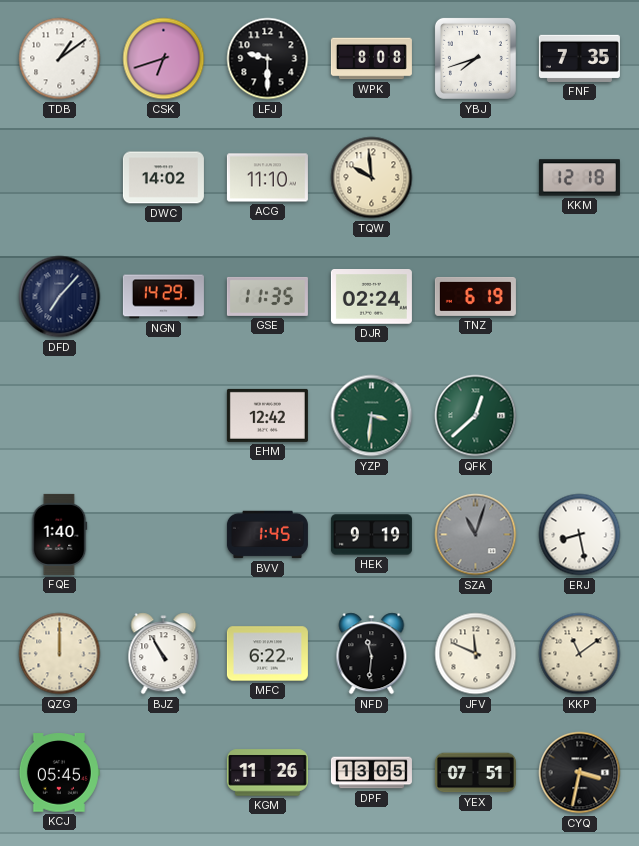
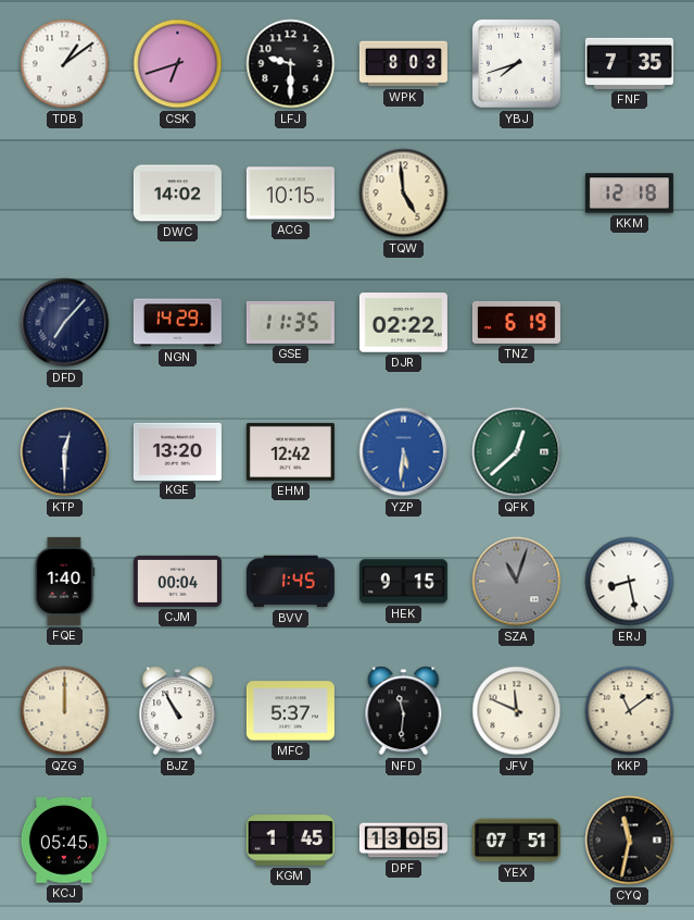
WPK: 8:08 -> 8:03
ACG: 11:10 -> 10:15
TQW: 9:59 -> 4:59
DJR: 02:24 -> 02:22
KTP: none -> 12:30
KGE: none -> 13:20
YZP: 3:31 -> 5:31
YZP dial: green -> blue
CJM: none -> 00:04
HEK: 9:19 -> 9:15
MFC: 6:22 -> 5:37
KGM: 11:26 -> 1:45
CYQ: 3:32 -> 11:32
